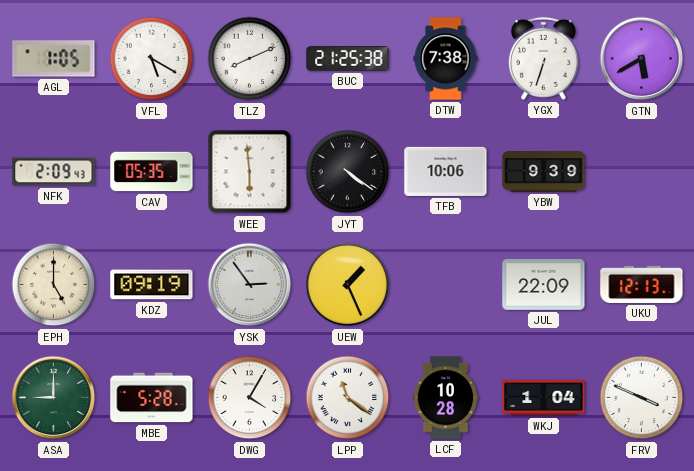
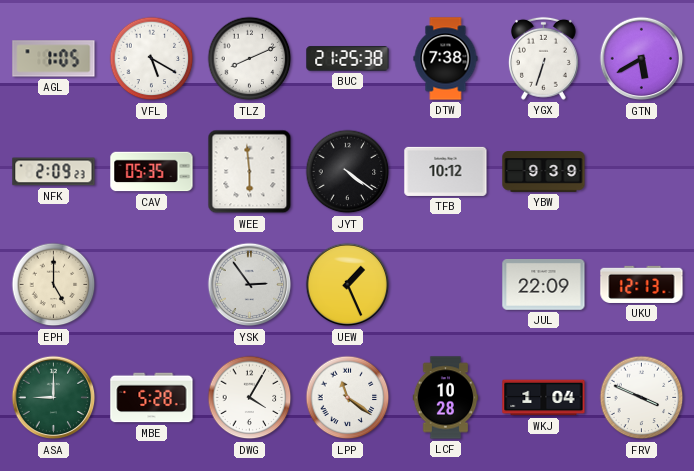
NFK: 2:09:43 -> 2:09:23
TFB: 10:06 -> 10:12
KDZ: 09:19 -> none
